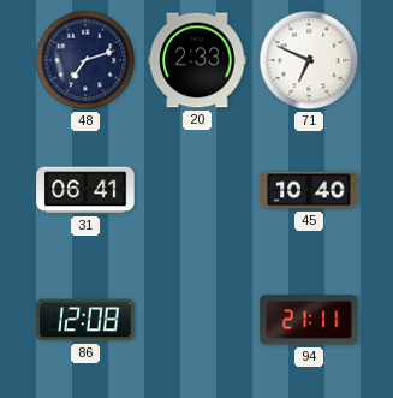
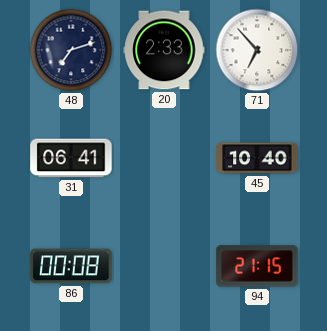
71: 6:49 -> 6:53
86: 12:08 -> 00:08
94: 21:11 -> 21:15
